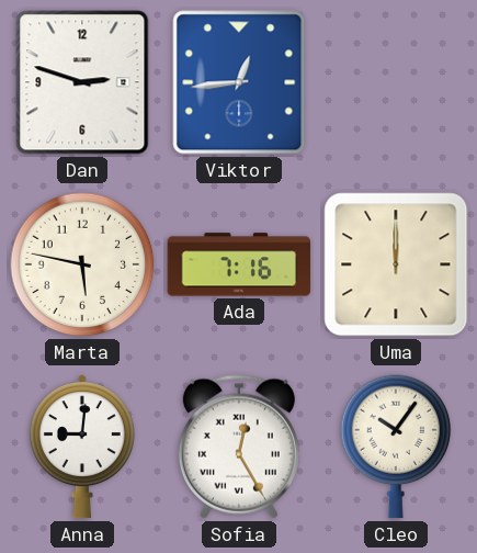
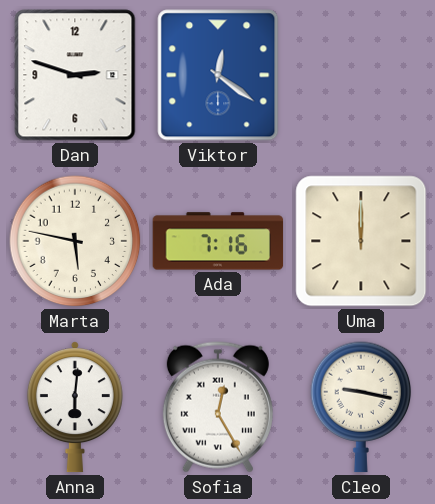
Viktor: 12:44 -> 12:21
Anna: 9:01 -> 6:01
Cleo: 10:06 -> 9:17
